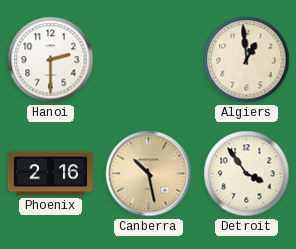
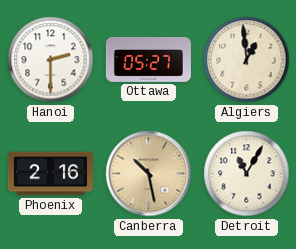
Ottawa: none -> 05:27
Detroit: 3:54 -> 11:05
